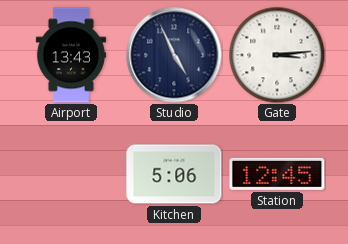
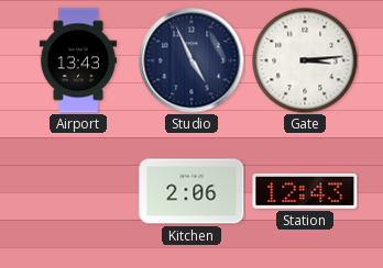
Kitchen: 5:06 -> 2:06
Station: 12:45 -> 12:43
